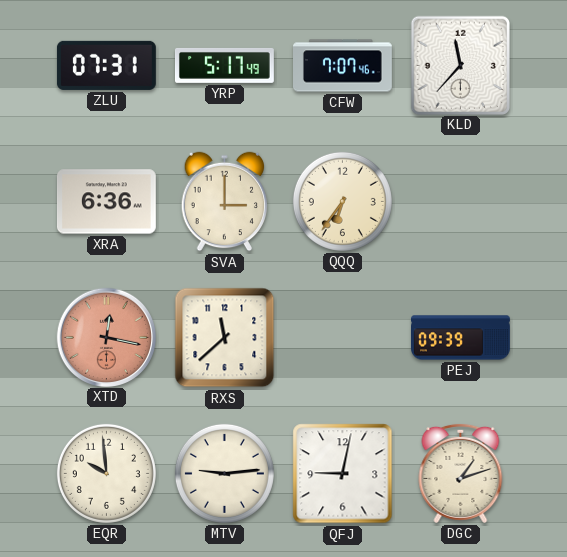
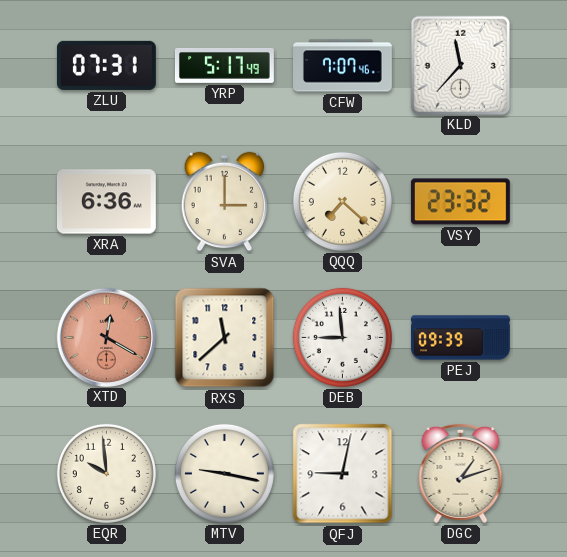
QQQ: 6:36 -> 7:22
VSY: none -> 23:32
XTD: 12:17 -> 12:20
DEB: none -> 8:59
MTV: 9:14 -> 9:17
